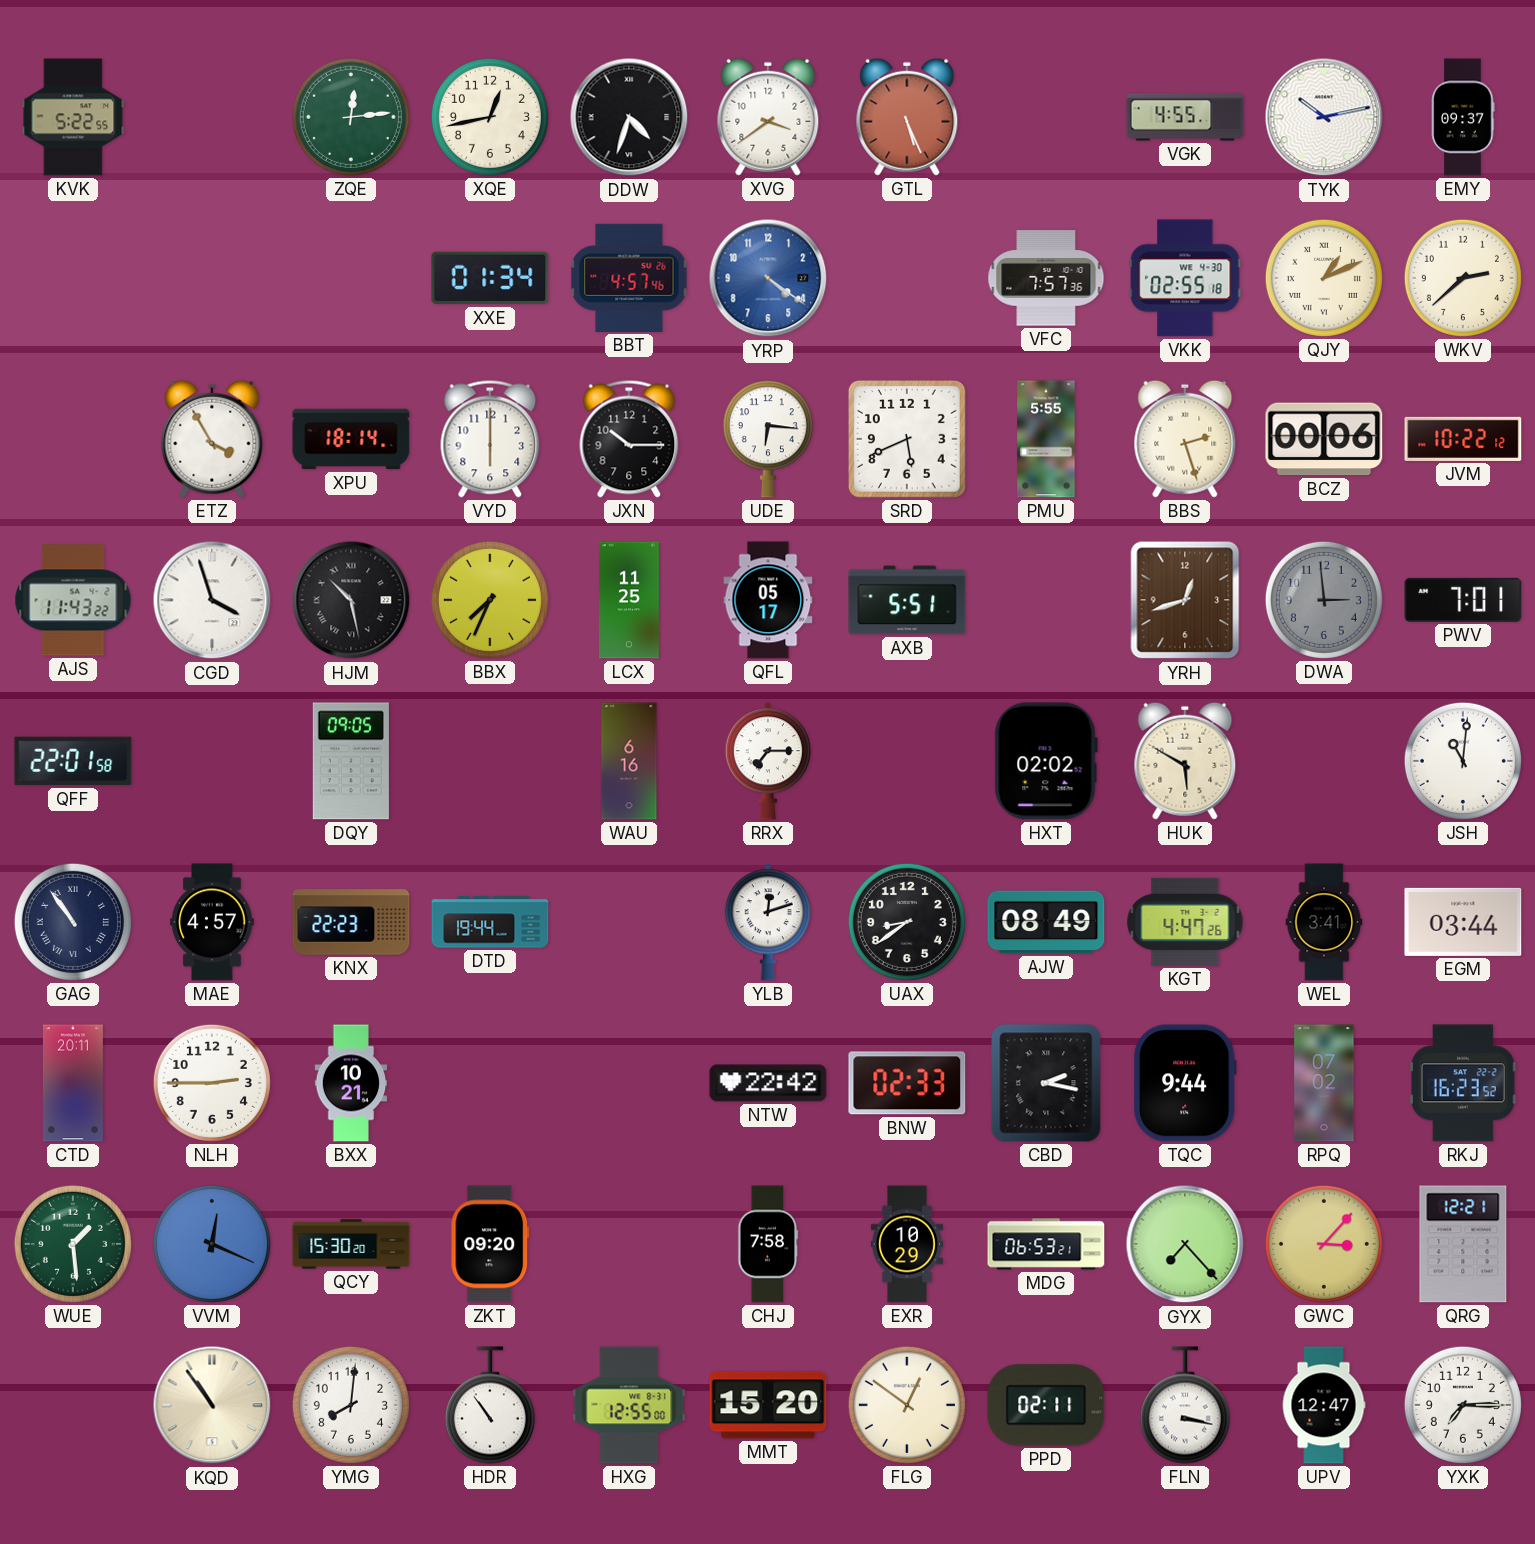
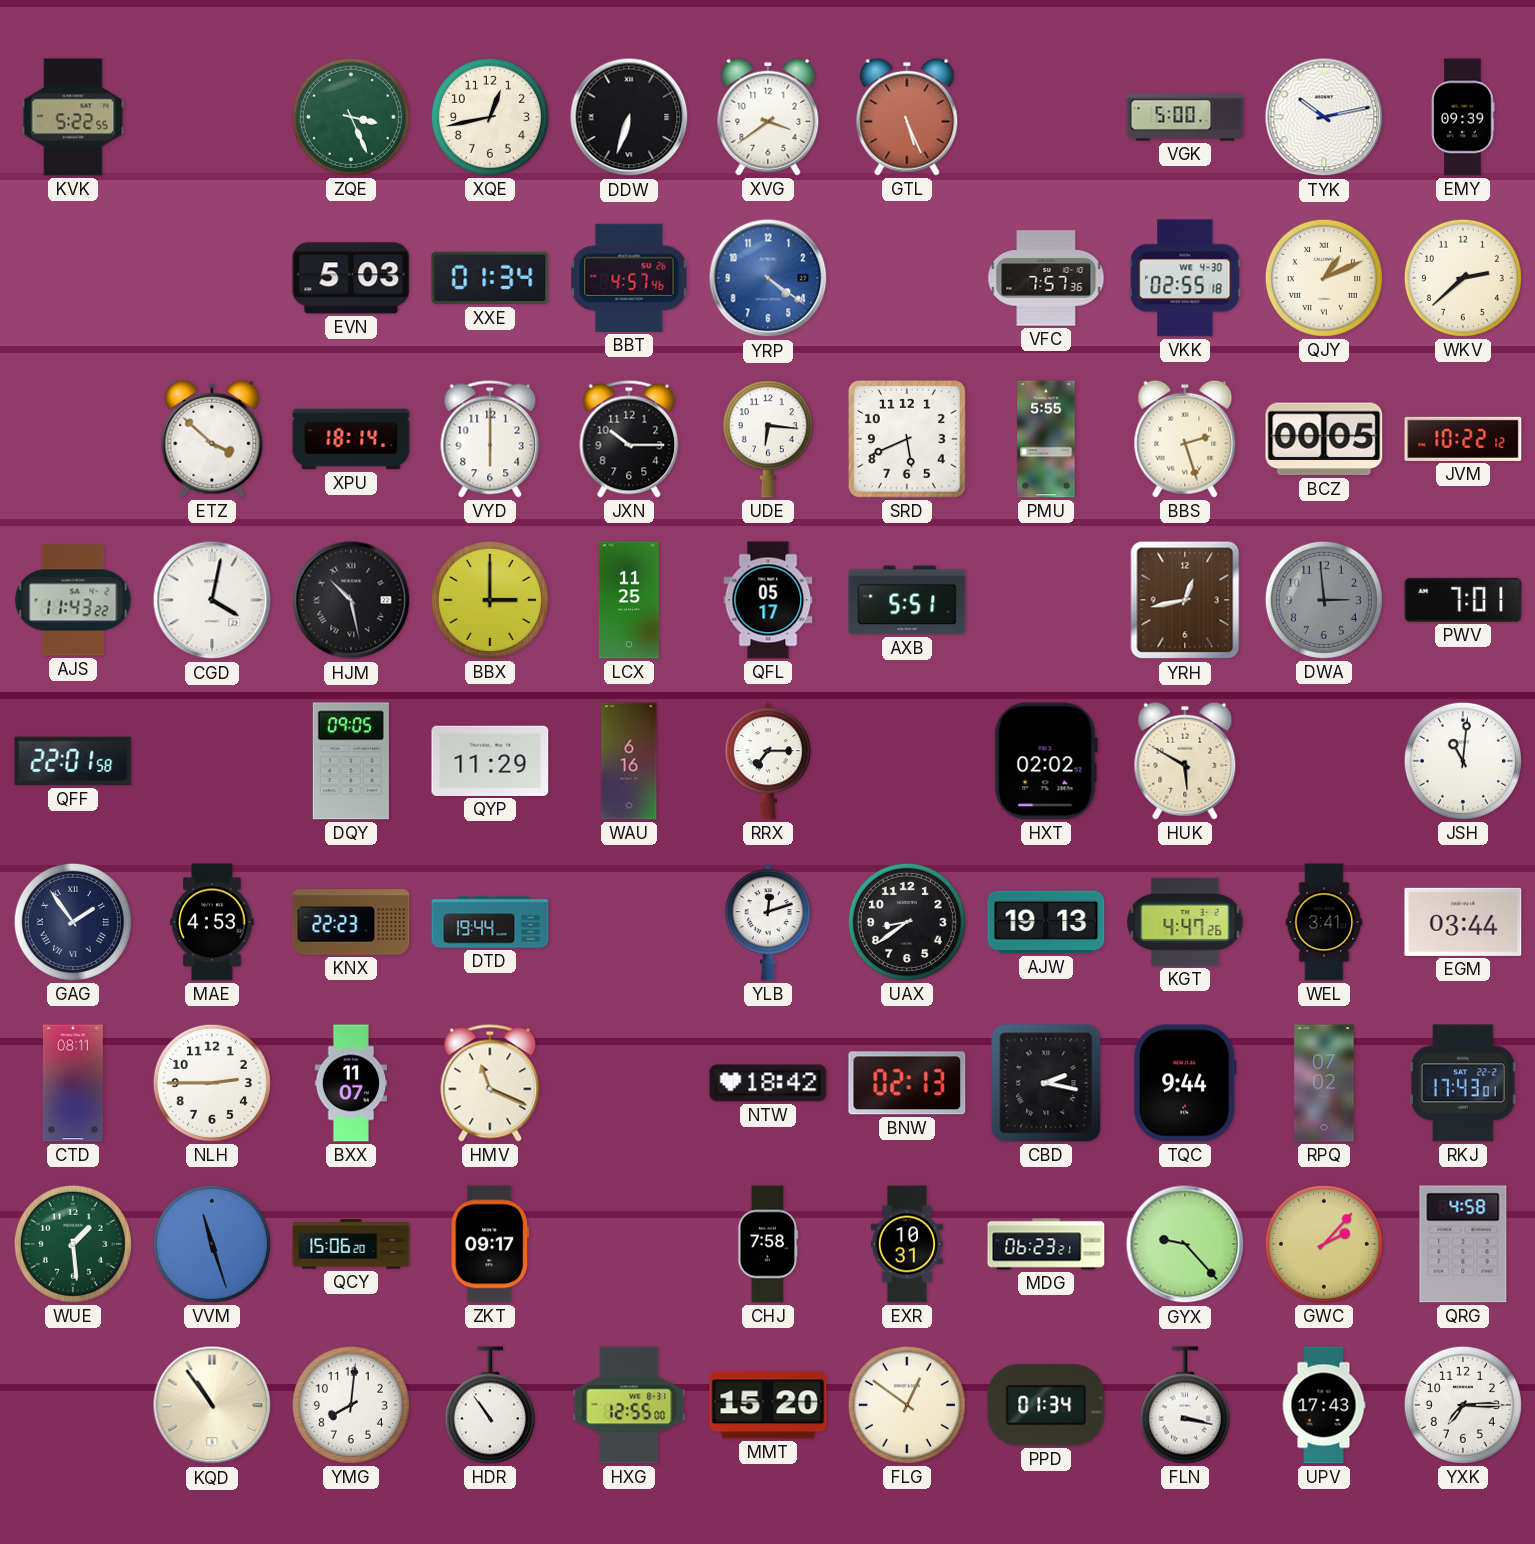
ZQE: 12:14 -> 3:26
DDW: 4:33 -> 6:33
VGK: 4:55 -> 5:00
EMY: 09:37 -> 09:39
EVN: none -> 5:03
ETZ: 3:55 -> 3:52
BCZ: 00:06 -> 00:05
CGD: 3:57 -> 4:02
BBX: 7:34 -> 3:00
YRH: 12:42 -> 12:43
QYP: none -> 11:29
GAG: 10:54 -> 1:54
MAE: 4:57 -> 4:53
AJW: 08:49 -> 19:13
CTD: 20:11 -> 08:11
BXX: 10:21 -> 11:07
HMV: none -> 11:19
NTW: 22:42 -> 18:42
BNW: 02:33 -> 02:13
RKJ: 16:23 -> 17:43
VVM: 12:19 -> 11:27
QCY: 15:30 -> 15:06
ZKT: 09:20 -> 09:17
EXR: 10:29 -> 10:31
MDG: 06:53 -> 06:23
GYX: 7:23 -> 9:23
GWC: 3:07 -> 2:07
QRG: 12:21 -> 4:58
PPD: 02:11 -> 01:34
UPV: 12:47 -> 17:43
